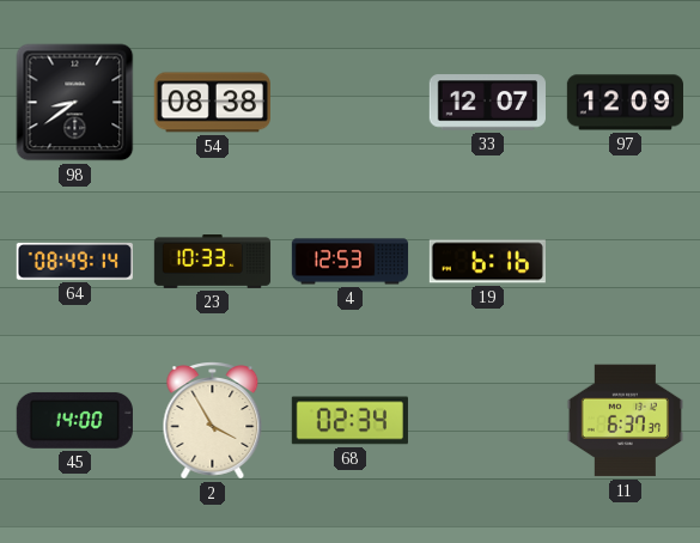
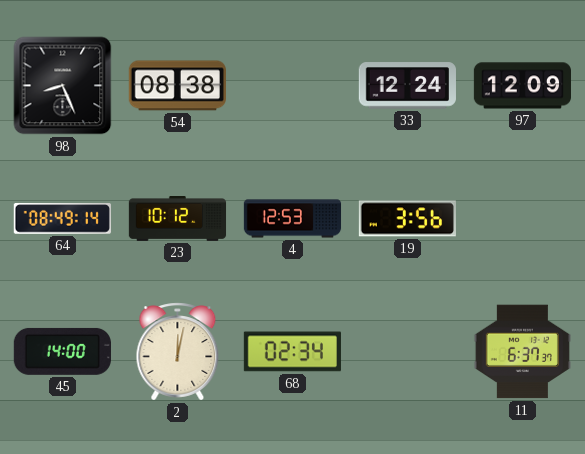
98: 8:39 -> 8:26
33: 12:07 -> 12:24
23: 10:33 -> 10:12
19: 6:16 -> 3:56
2: 3:55 -> 12:02
